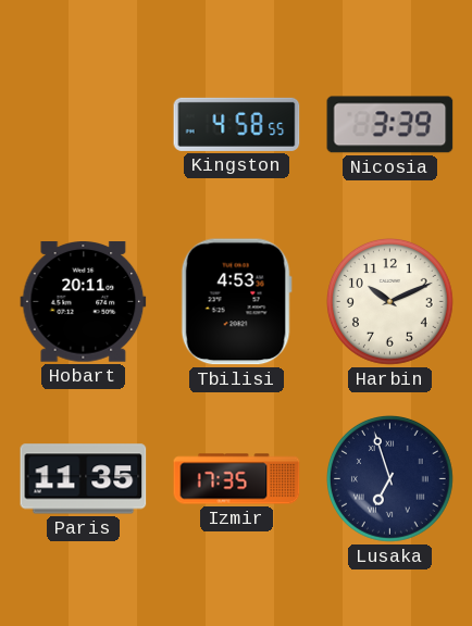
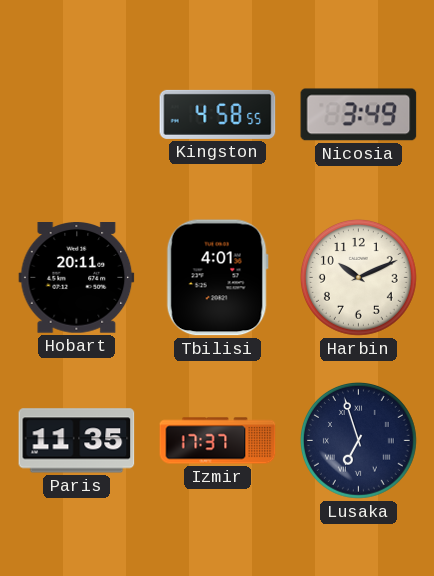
Nicosia: 3:39 -> 3:49
Tbilisi: 4:53 -> 4:01
Izmir: 17:35 -> 17:37
